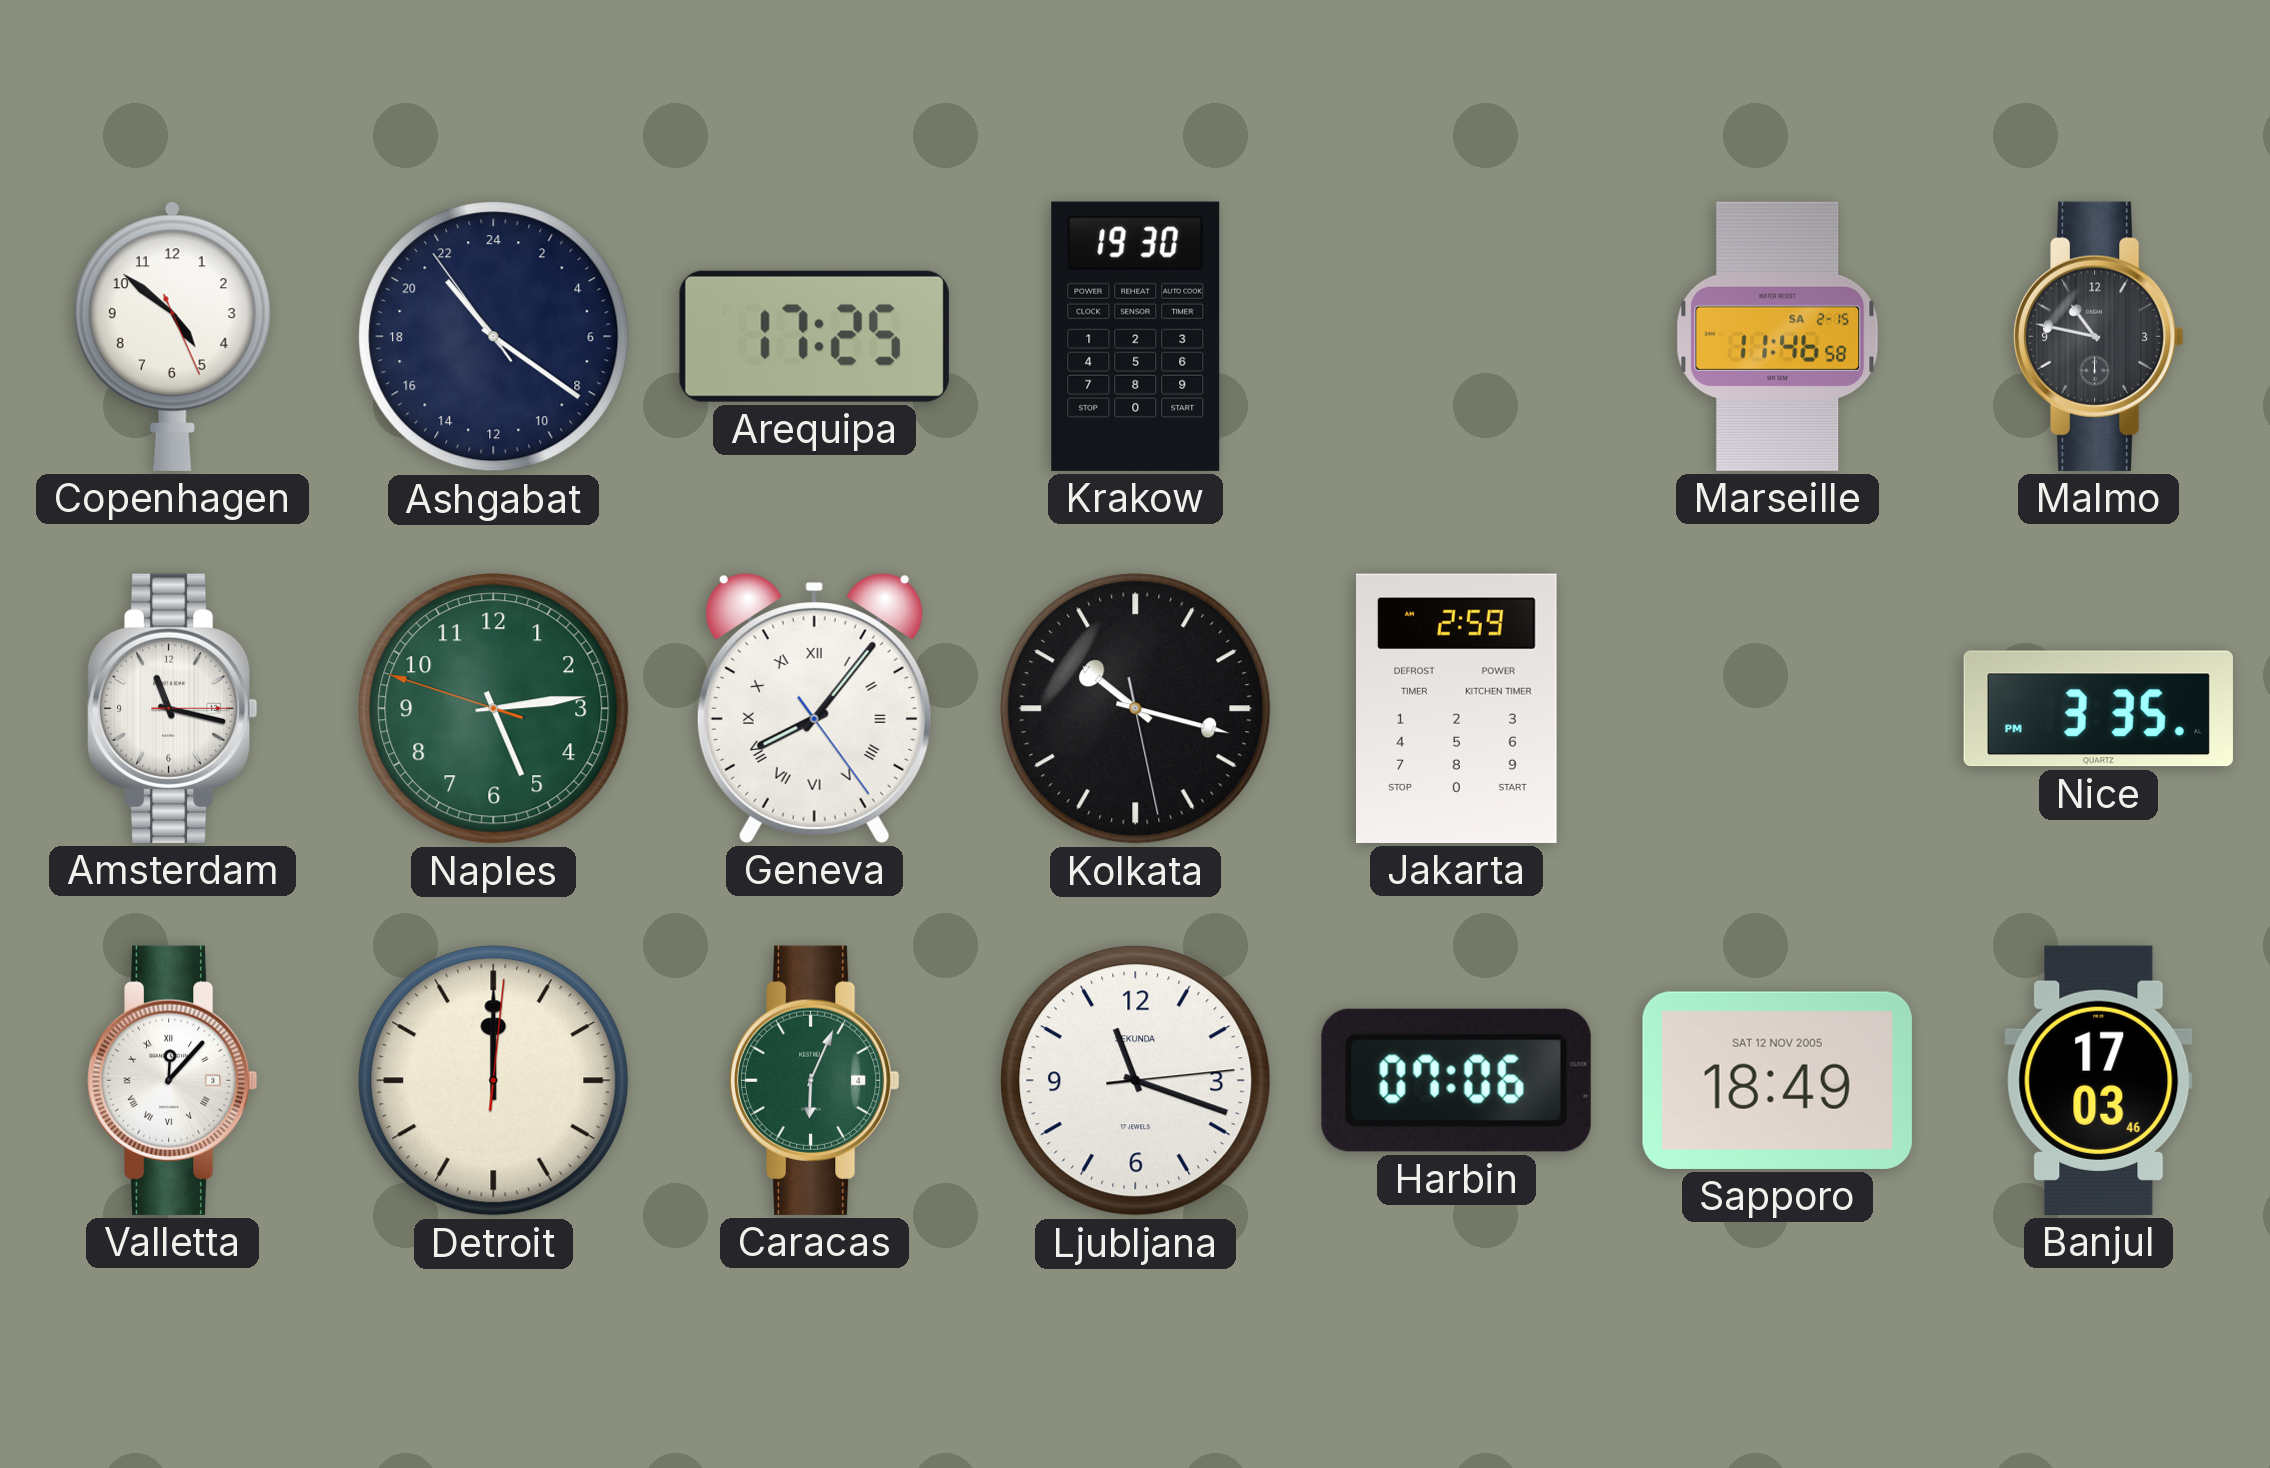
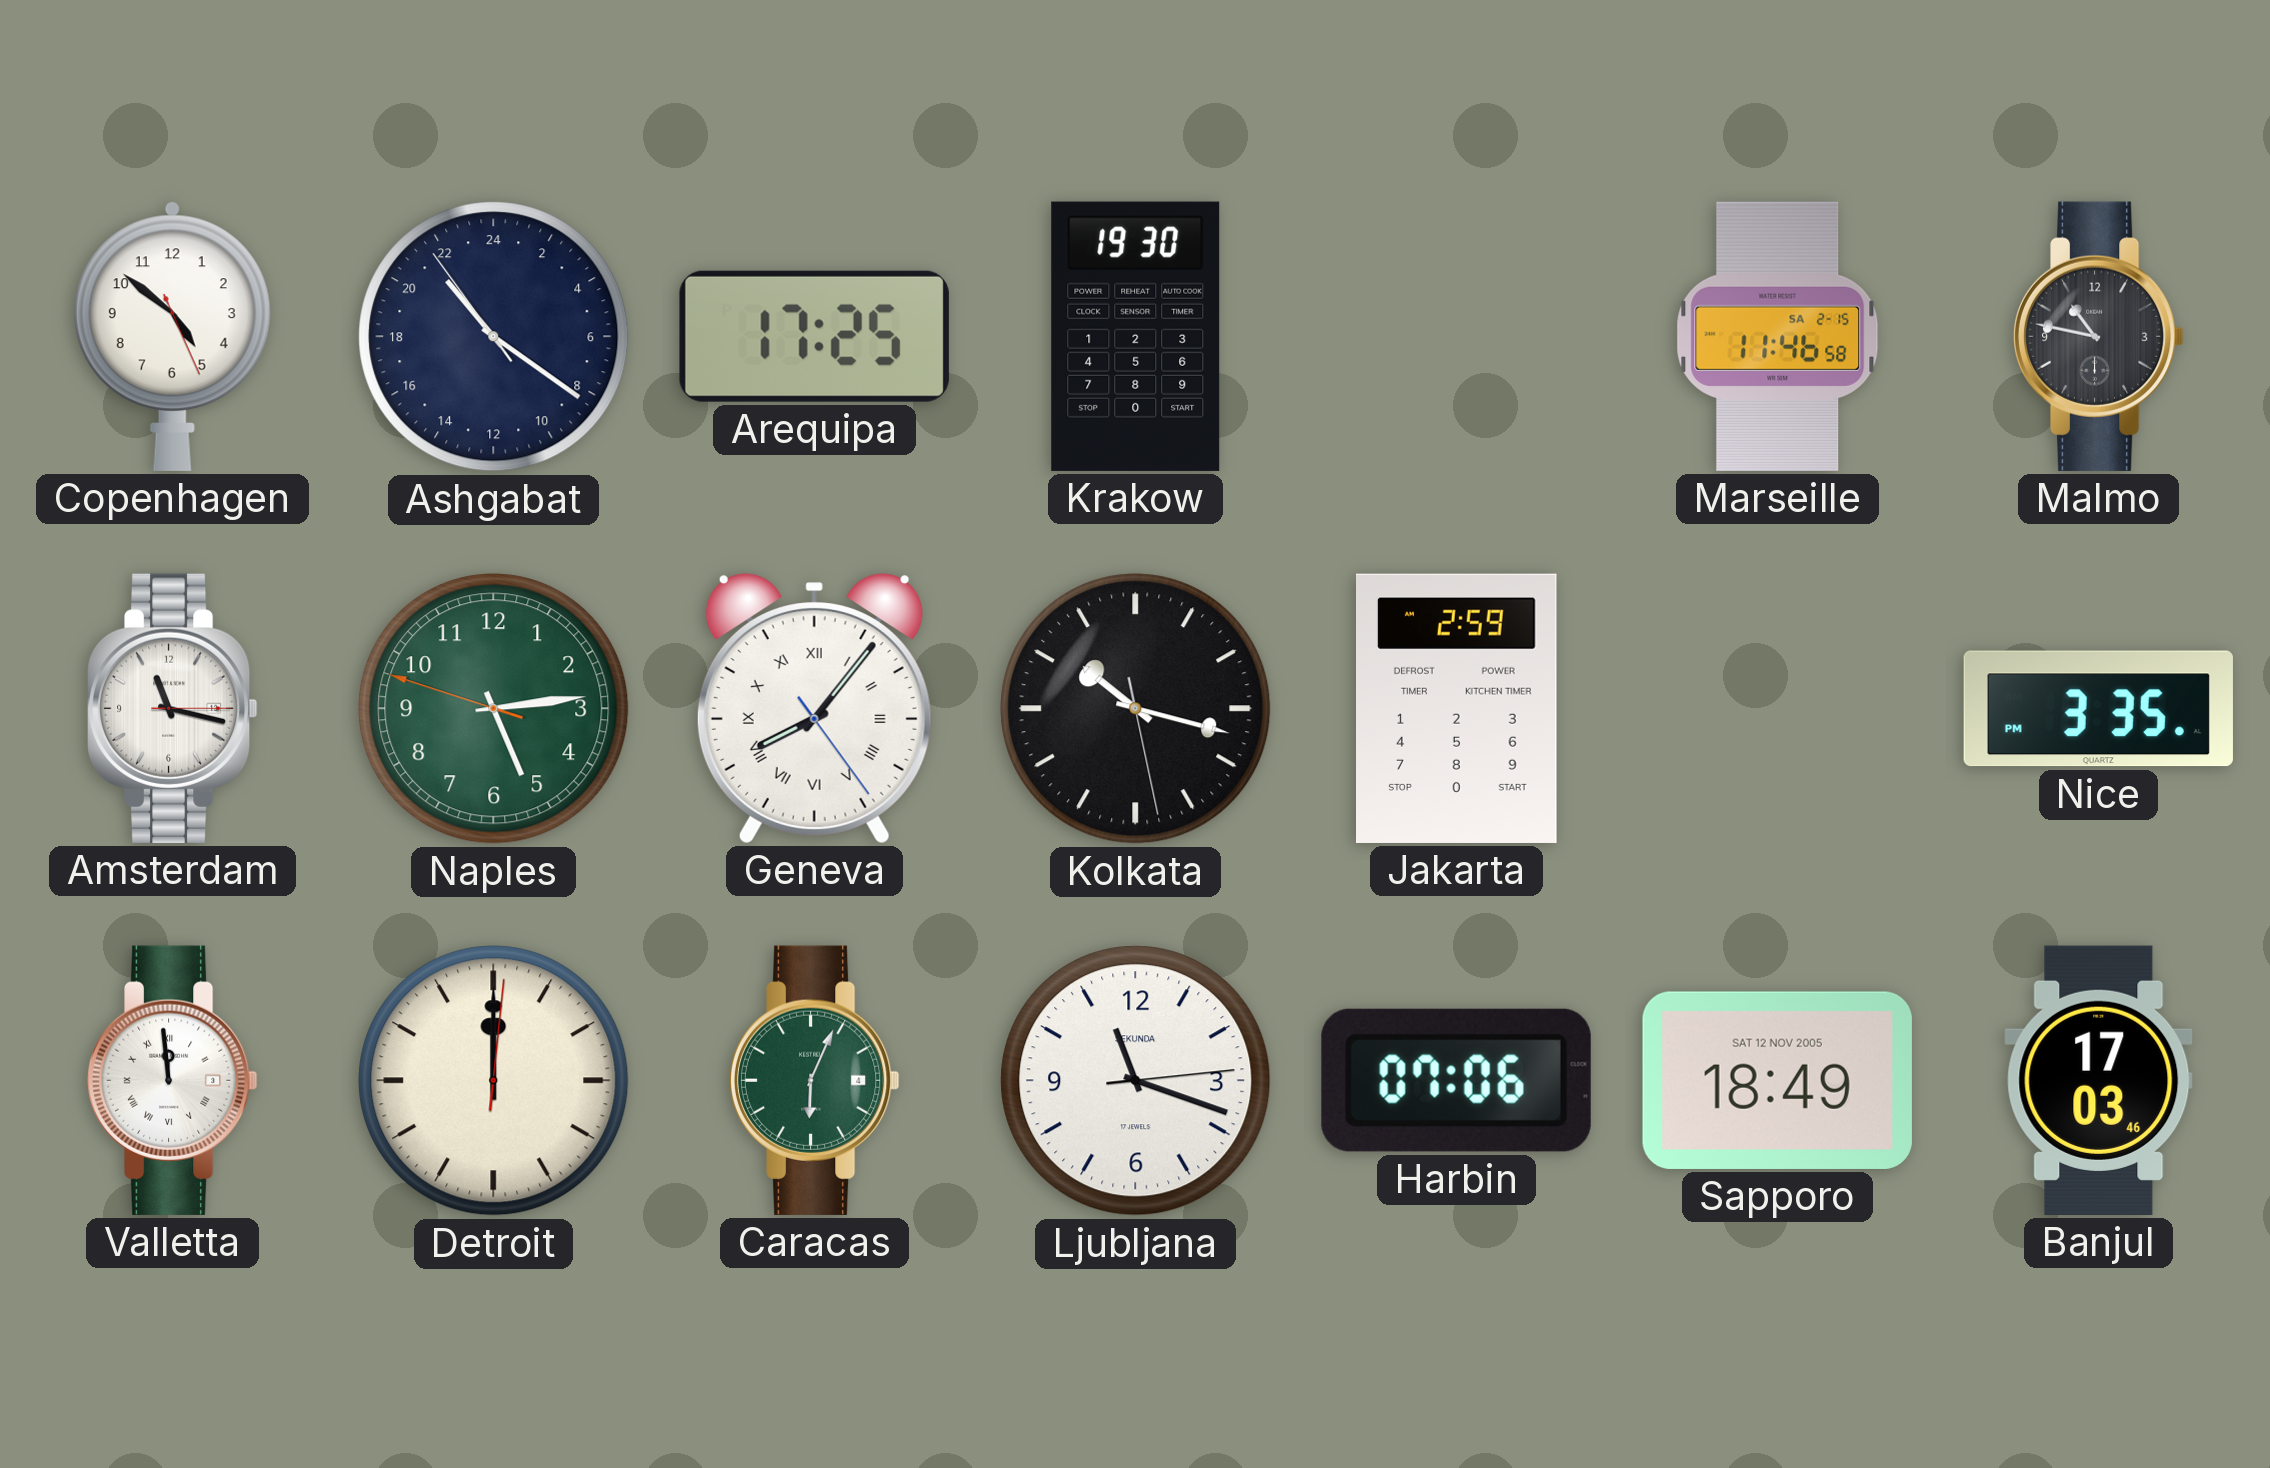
Valletta: 12:07 -> 11:59
